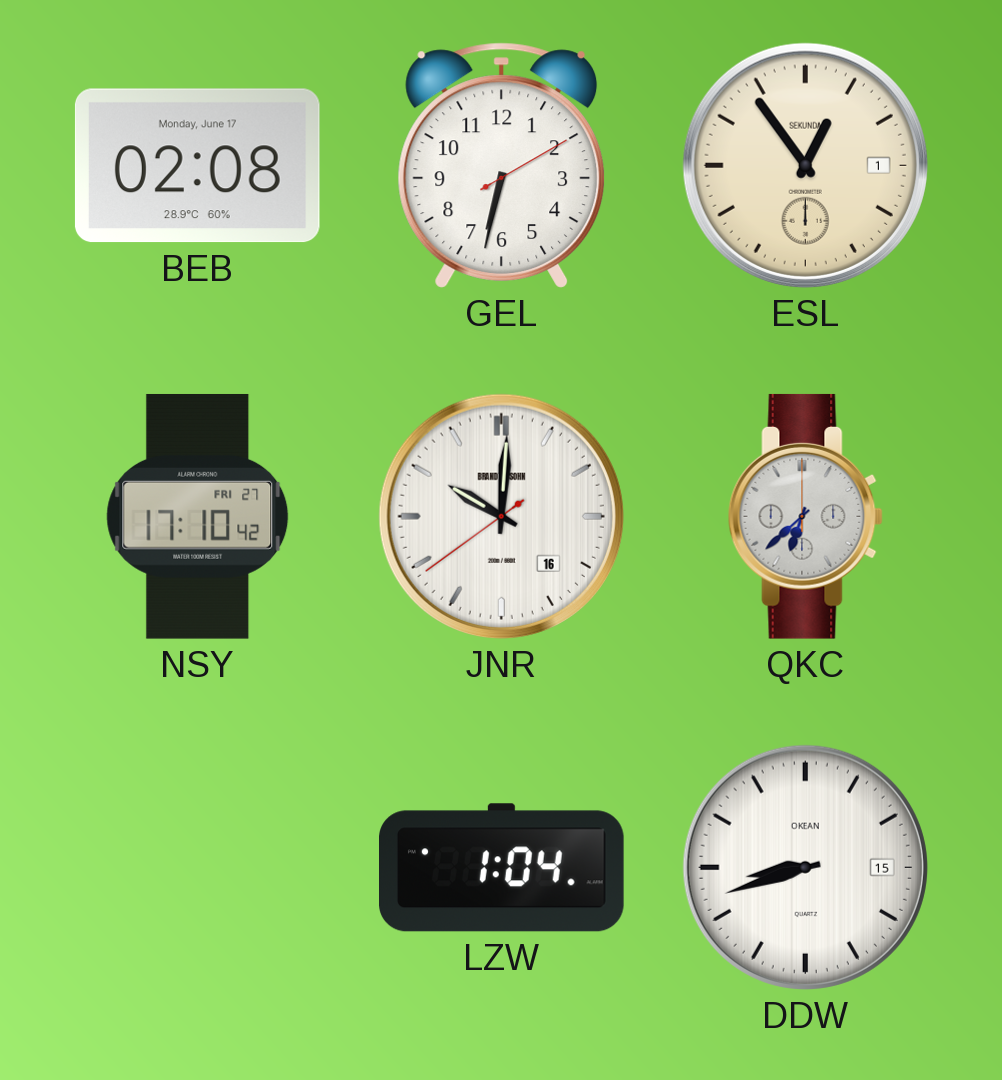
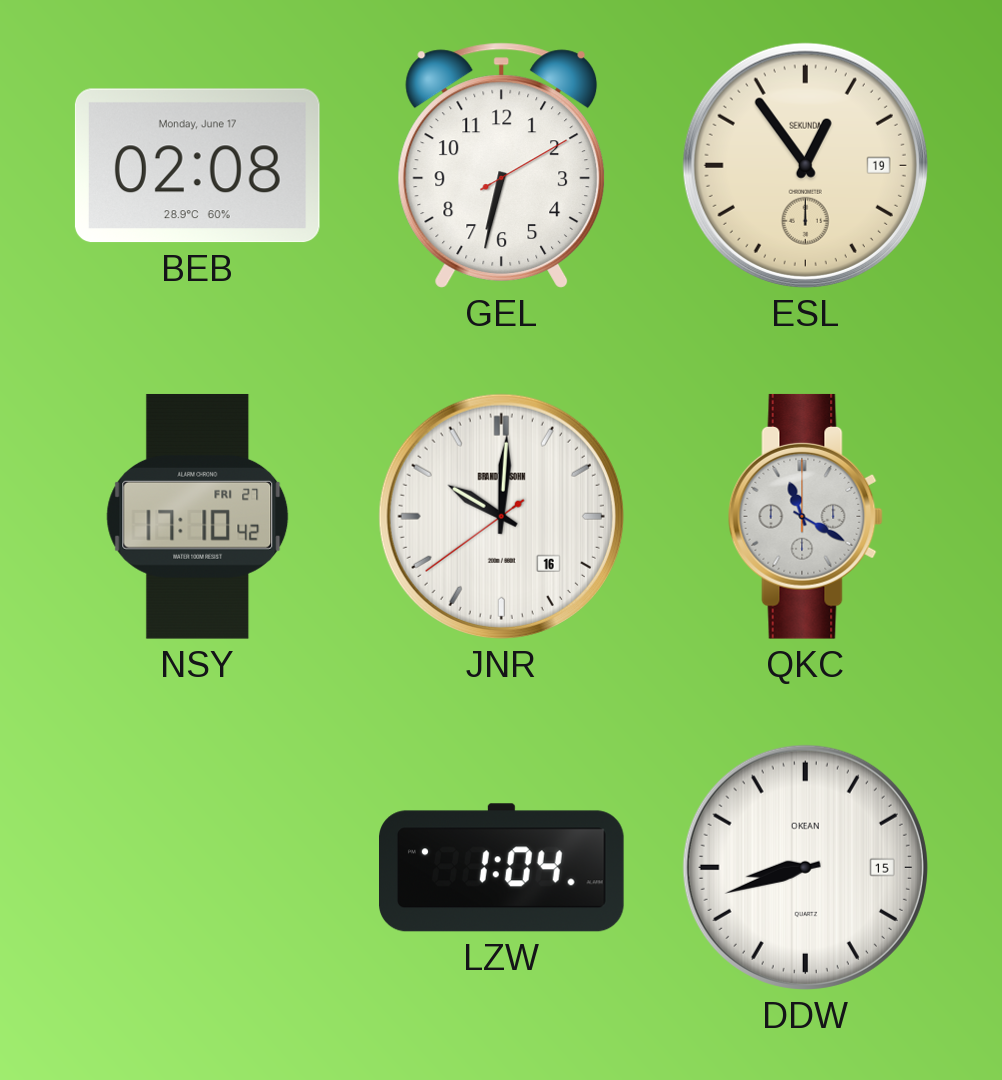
ESL date: 1 -> 19
QKC: 6:38 -> 11:20
